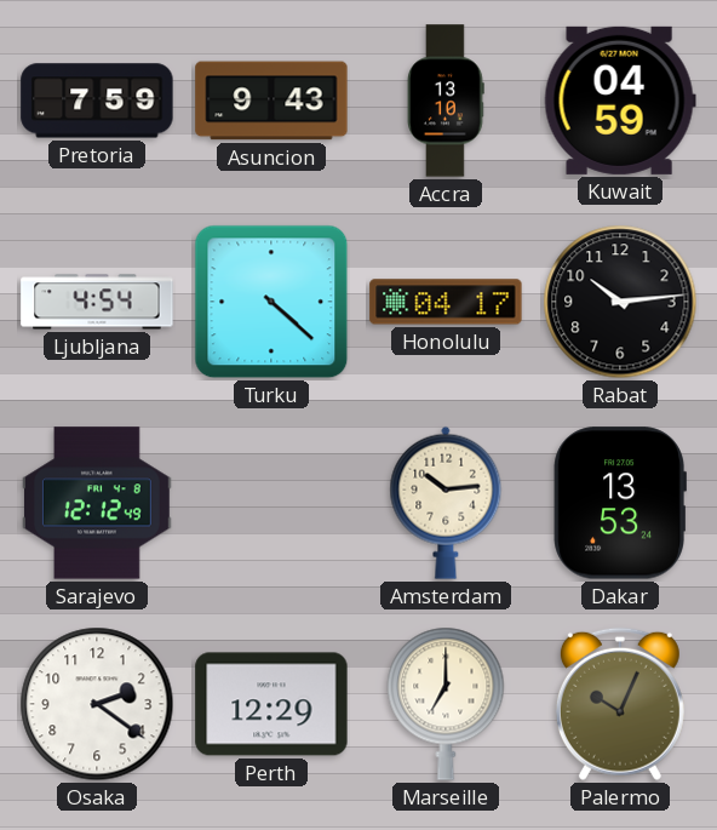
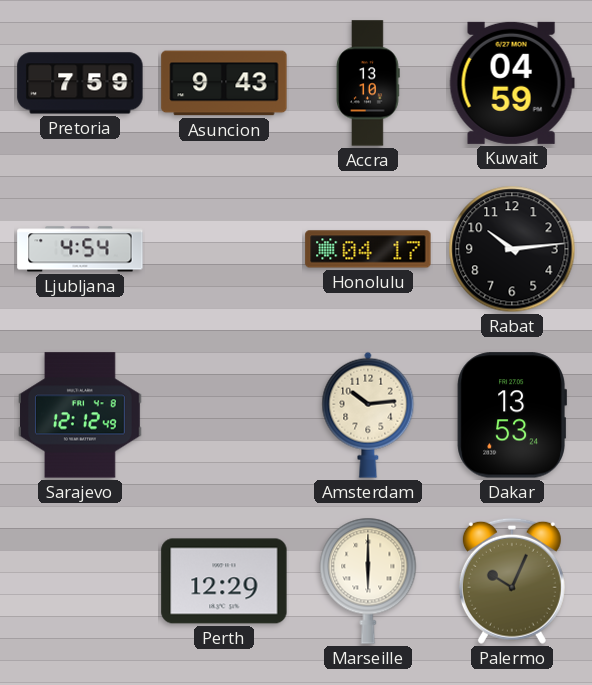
Turku: 4:22 -> none
Osaka: 2:21 -> none
Marseille: 7:00 -> 6:00
